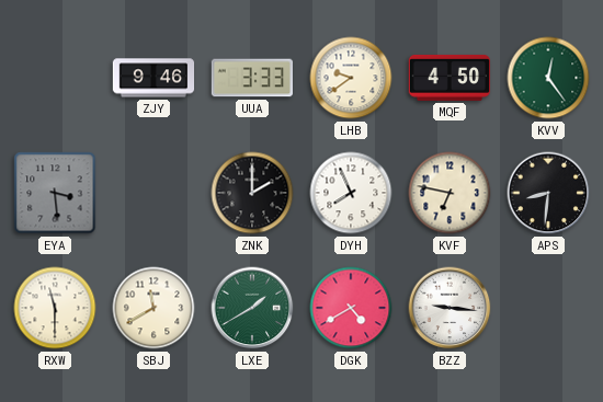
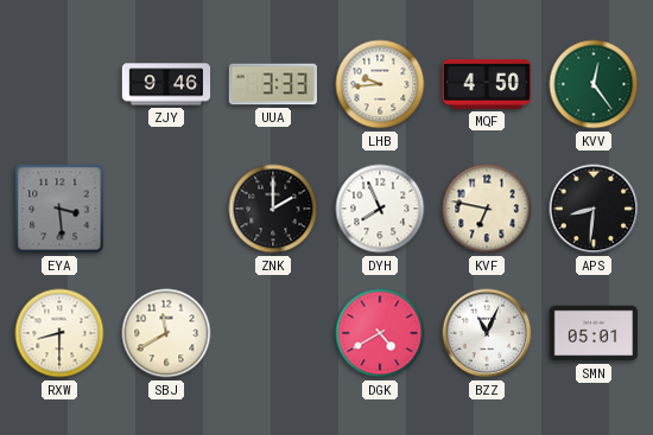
LHB: 9:39 -> 9:44
RXW: 11:30 -> 8:30
LXE: 1:40 -> none
BZZ: 9:16 -> 11:04
SMN: none -> 05:01
